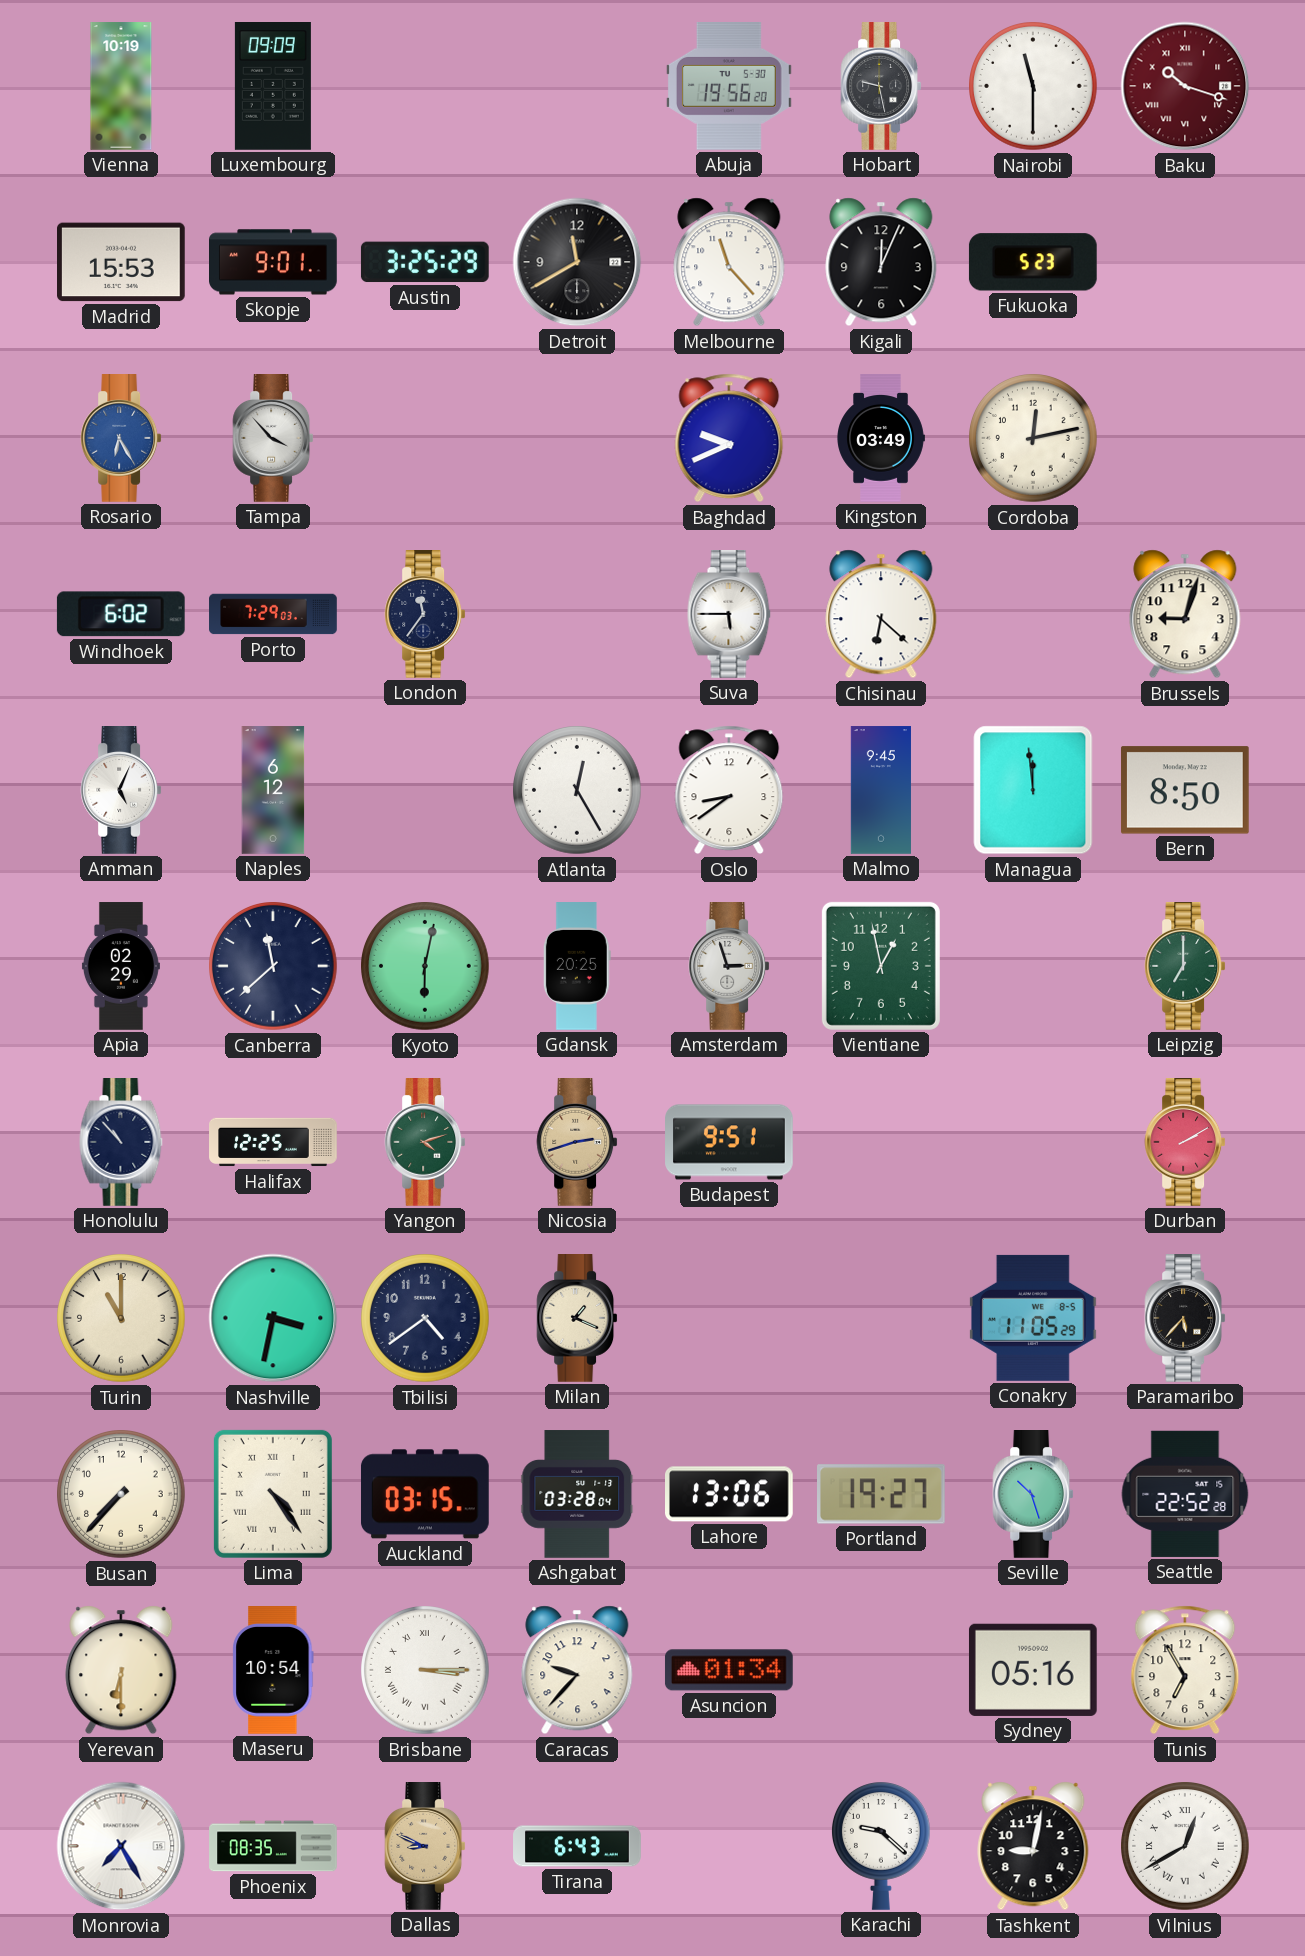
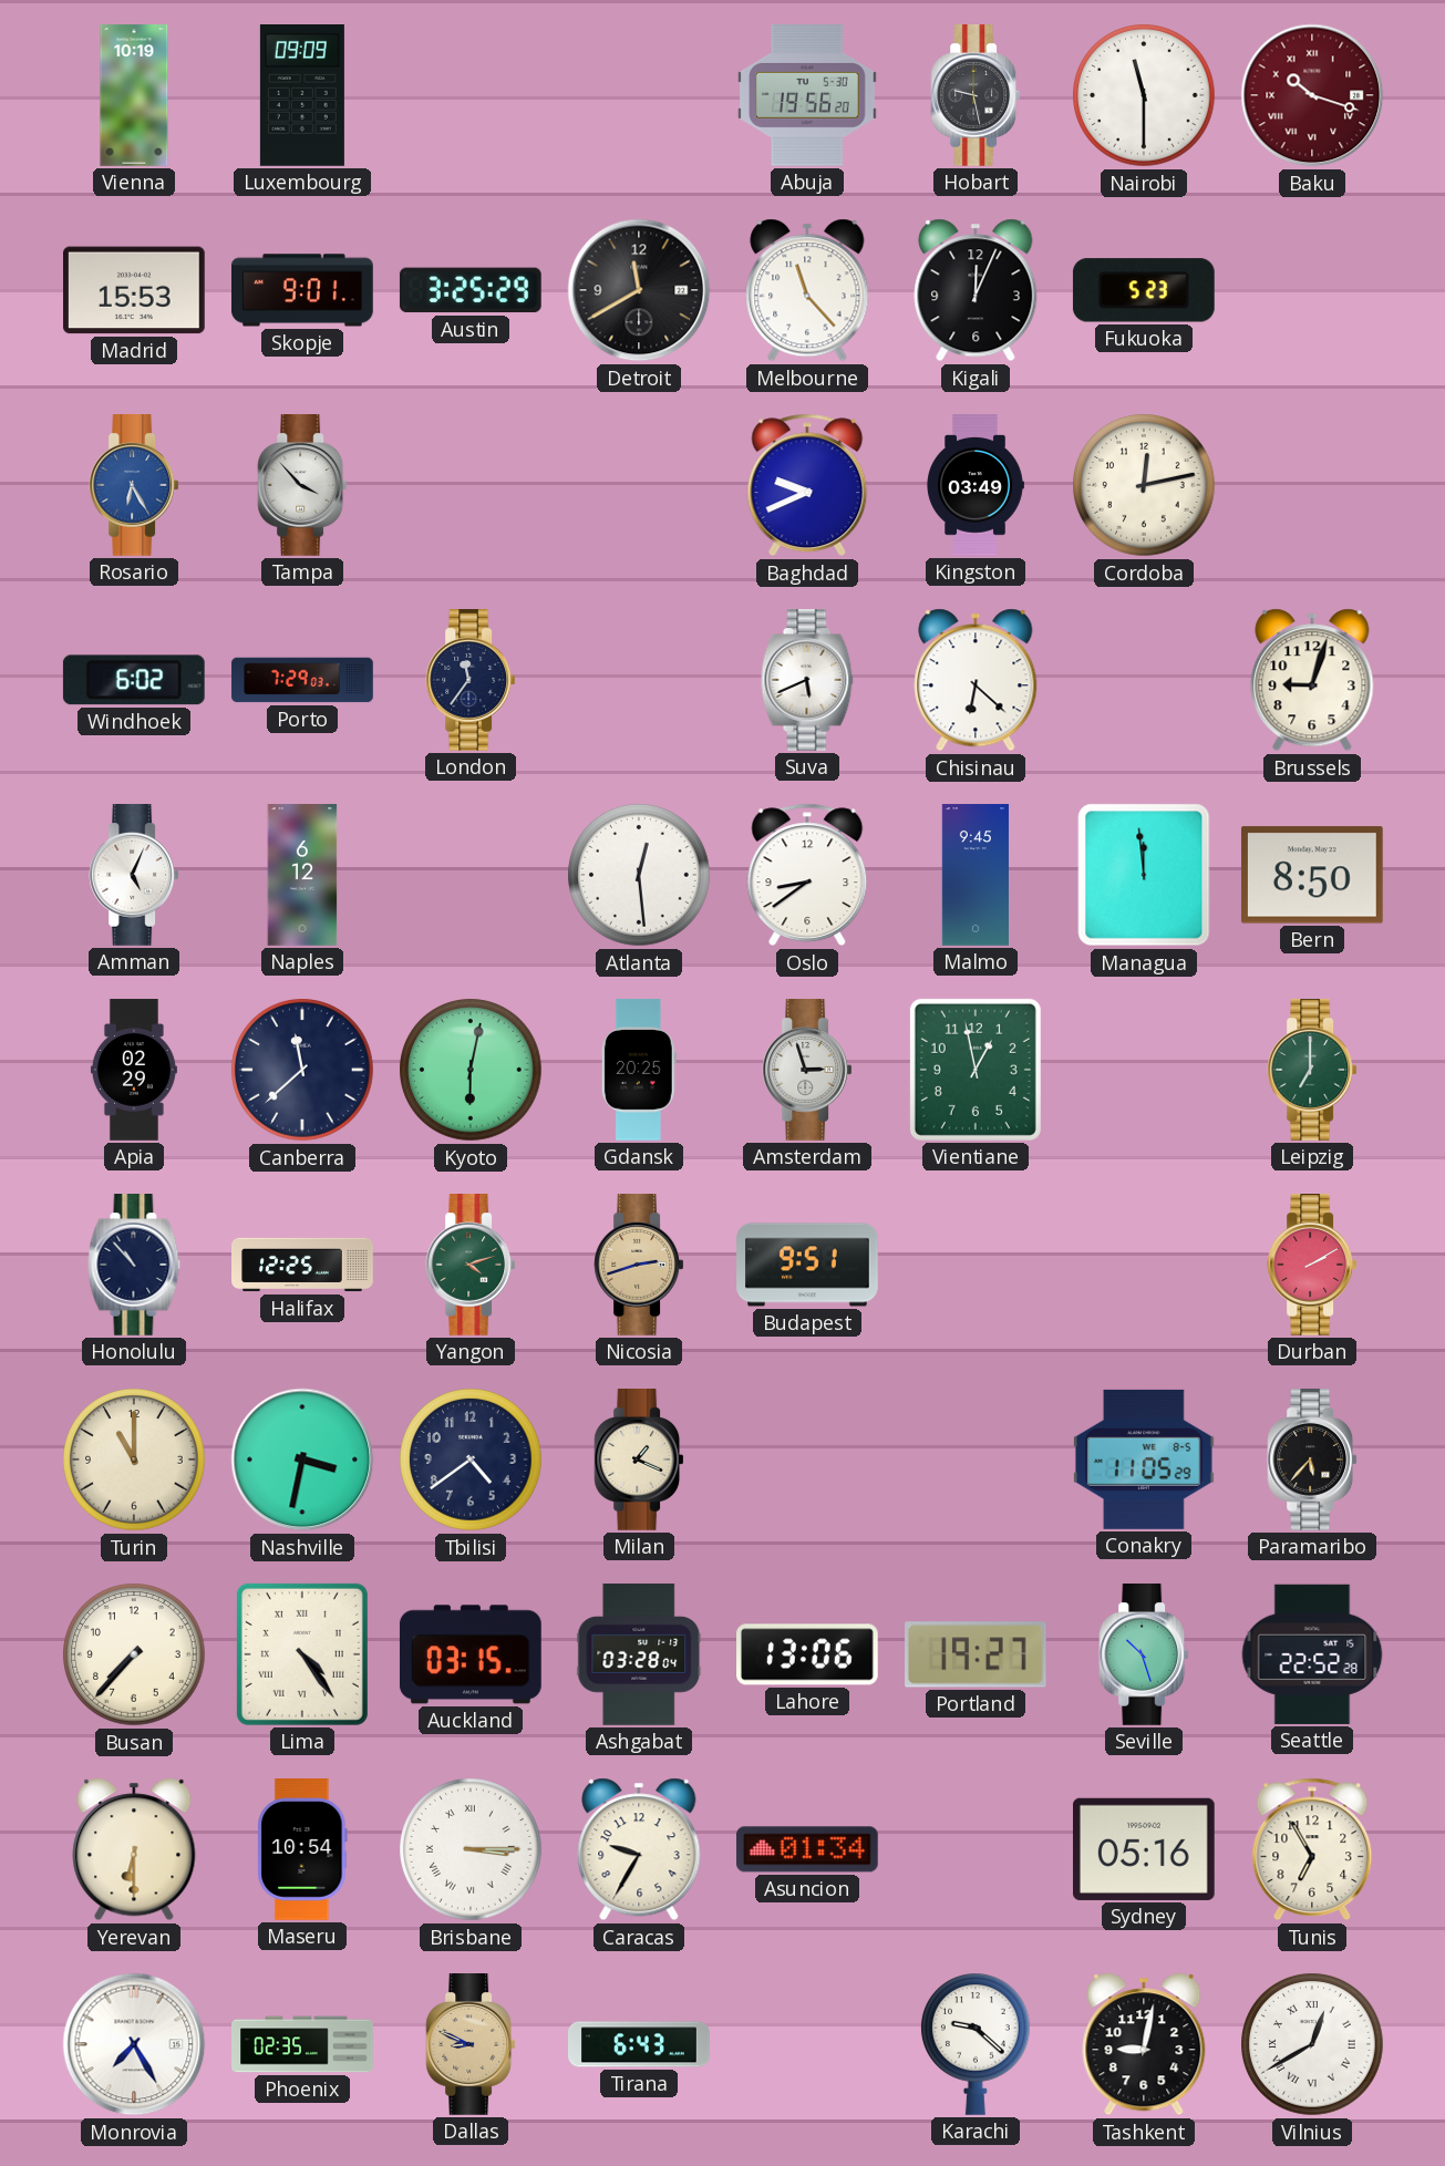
Suva: 5:45 -> 5:41
Atlanta: 12:25 -> 12:29
Caracas: 9:37 -> 9:35
Phoenix: 08:35 -> 02:35
